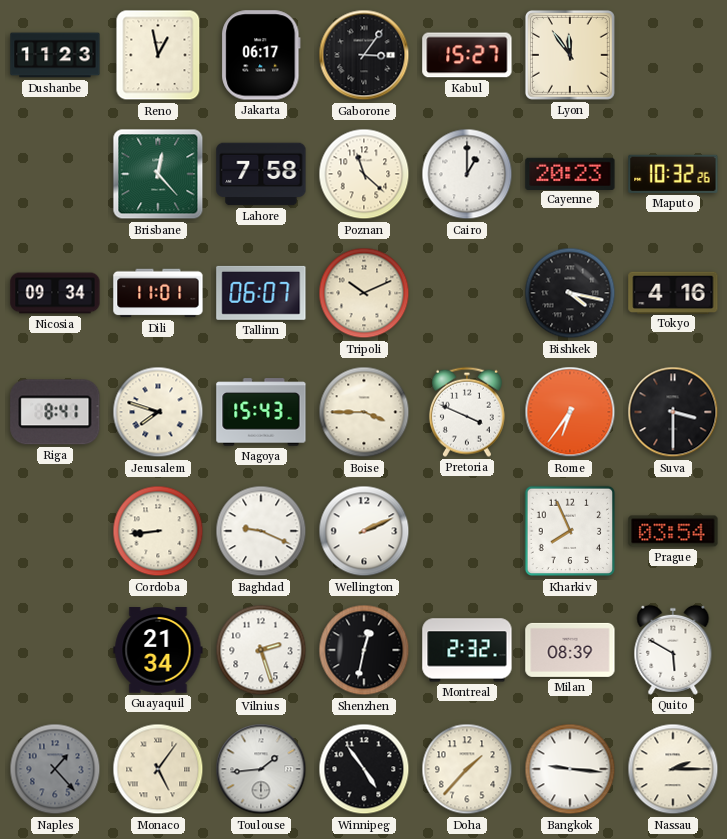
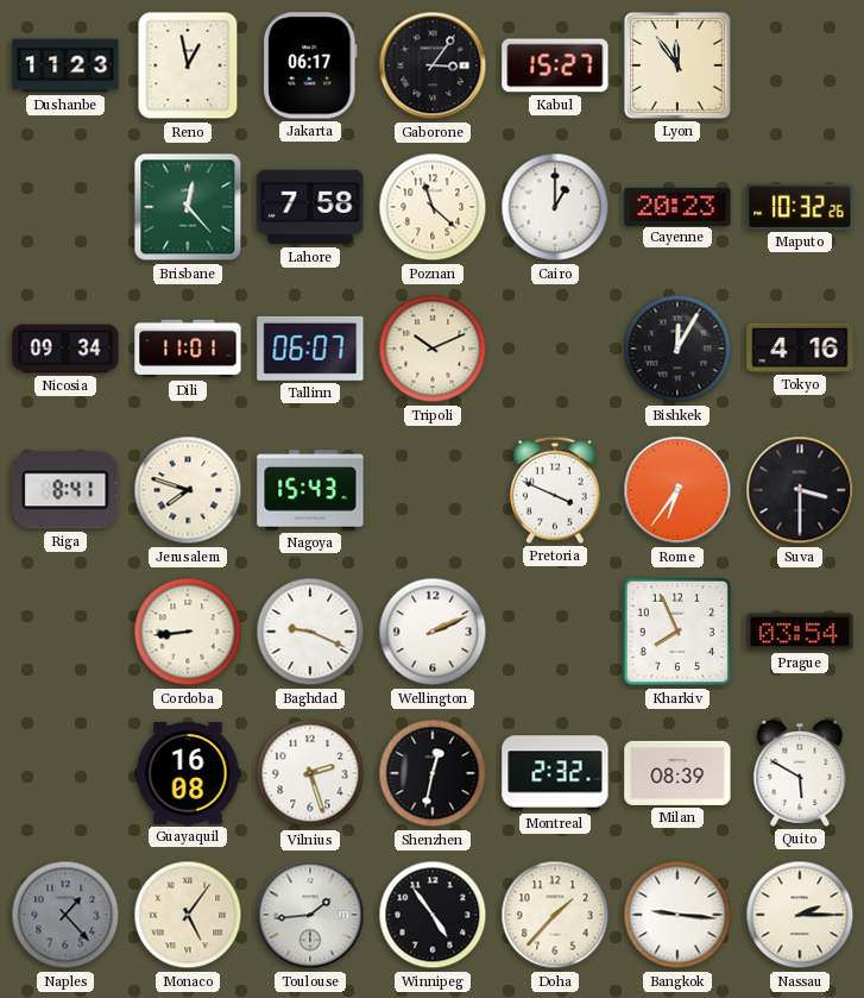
Bishkek: 4:17 -> 12:05
Boise: 3:45 -> none
Guayaquil: 21:34 -> 16:08
